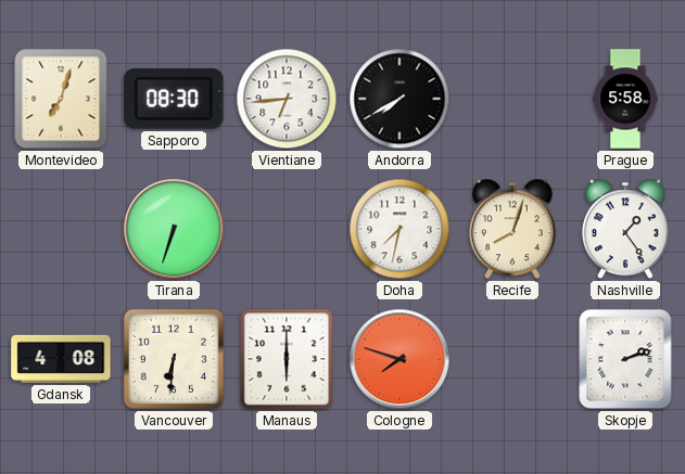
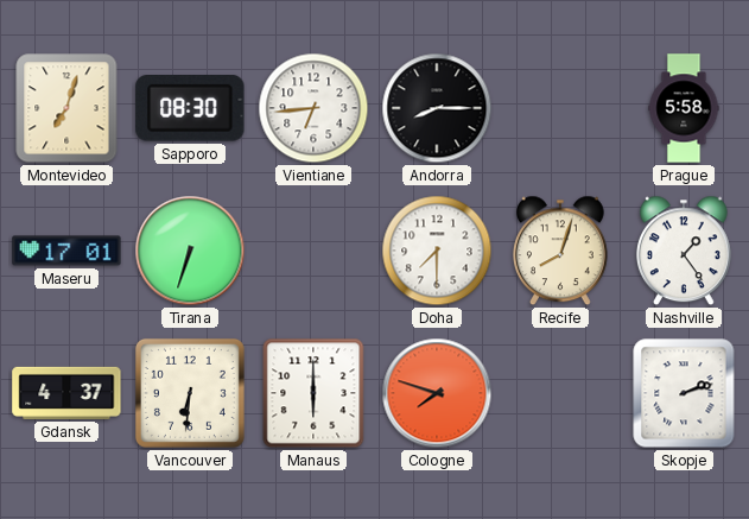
Andorra: 7:40 -> 8:15
Maseru: none -> 17:01
Doha: 7:32 -> 7:30
Gdansk: 4:08 -> 4:37
